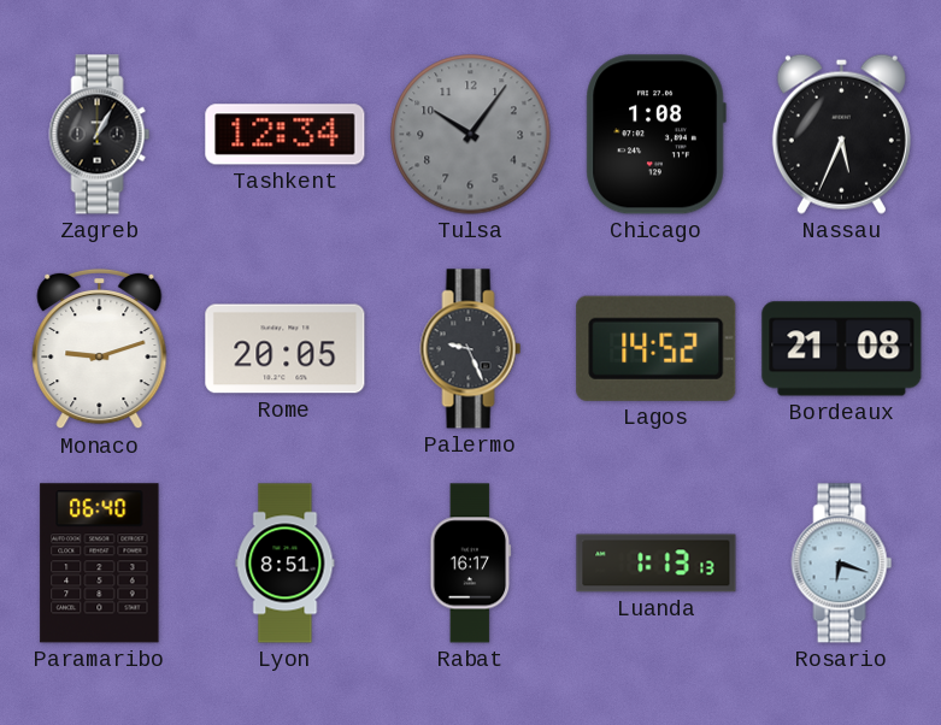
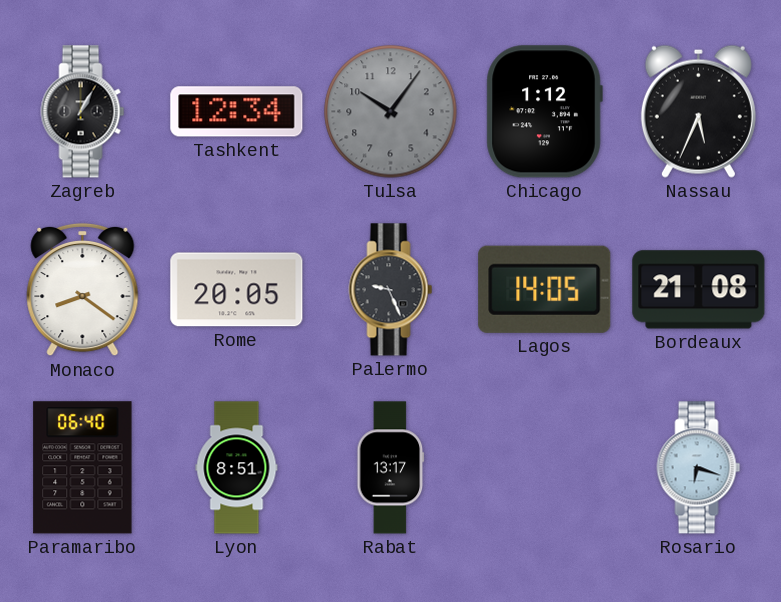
Chicago: 1:08 -> 1:12
Monaco: 9:12 -> 8:21
Lagos: 14:52 -> 14:05
Rabat: 16:17 -> 13:17
Luanda: 1:13 -> none
